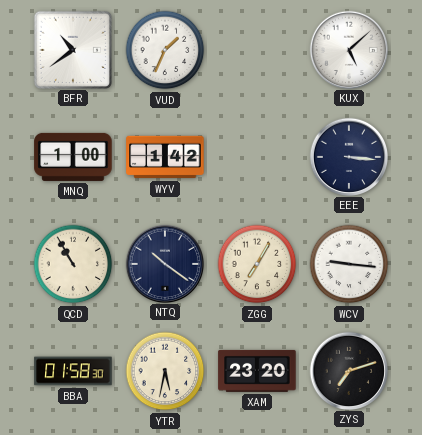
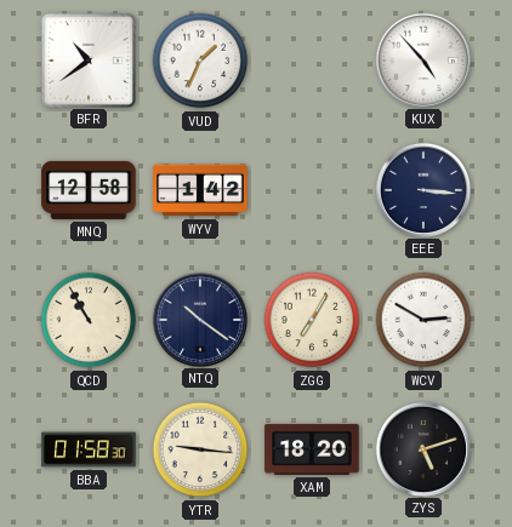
KUX: 5:08 -> 4:53
MNQ: 1:00 -> 12:58
WCV: 9:16 -> 2:50
YTR: 5:32 -> 9:16
XAM: 23:20 -> 18:20
ZYS: 7:12 -> 5:12
